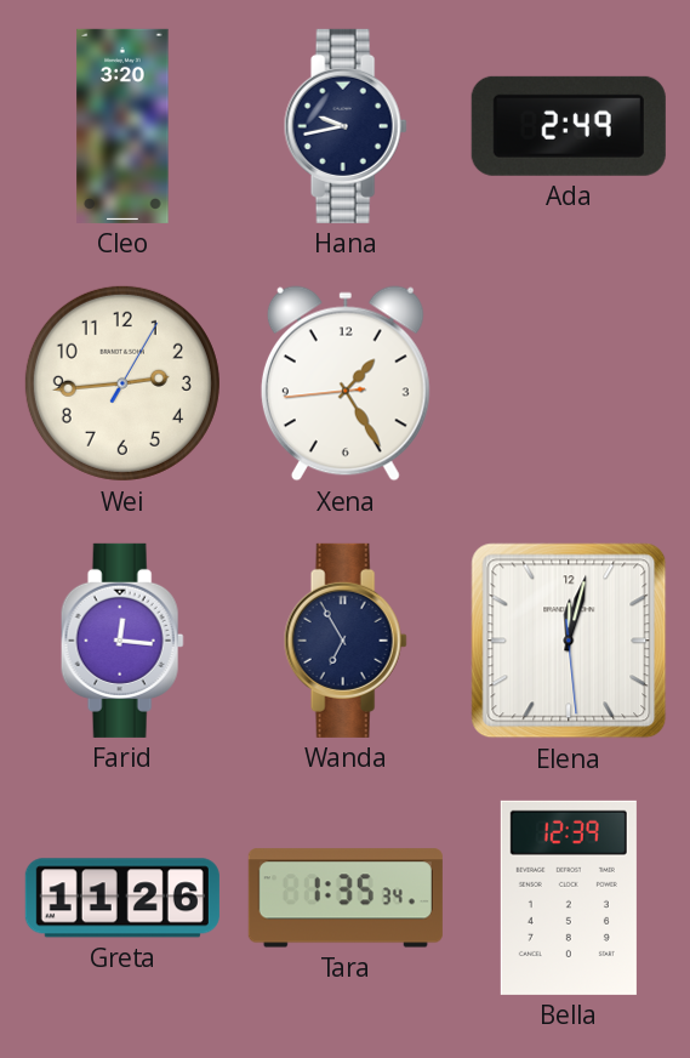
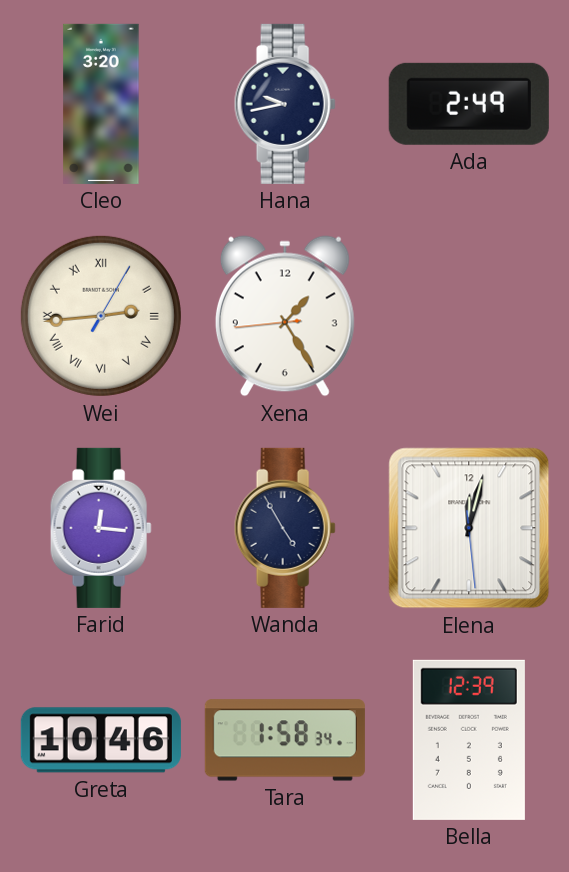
Wei numerals: Arabic -> Roman
Wanda: 6:55 -> 4:55
Greta: 11:26 -> 10:46
Tara: 1:35 -> 1:58
